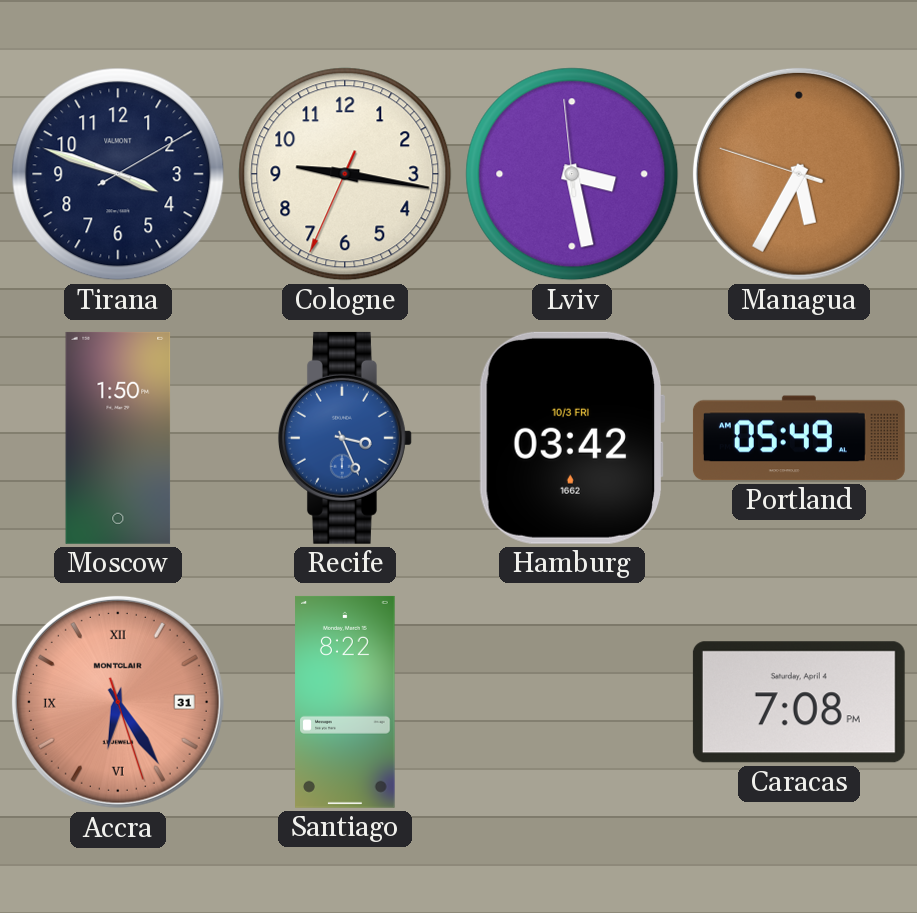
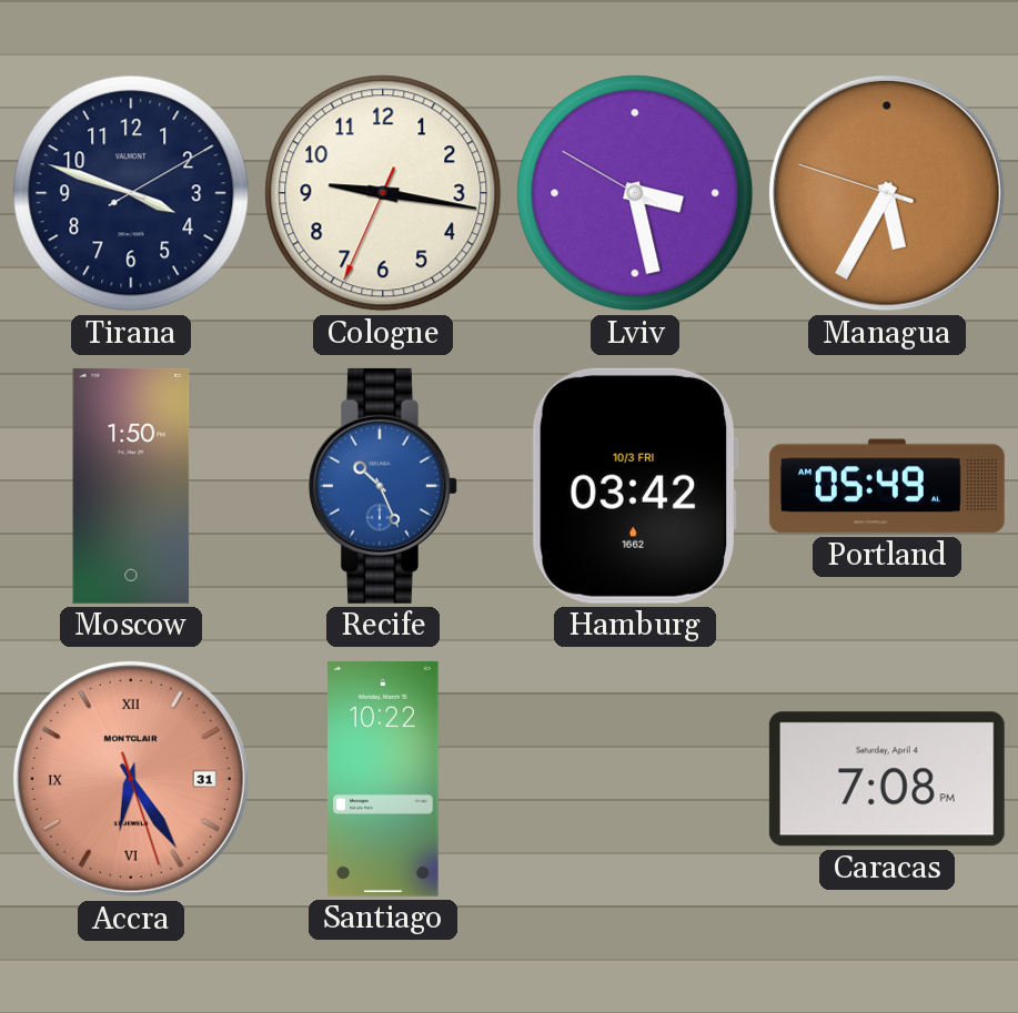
Lviv: 3:27:59 -> 3:27:50
Recife: 3:26 -> 10:26
Santiago: 8:22 -> 10:22
